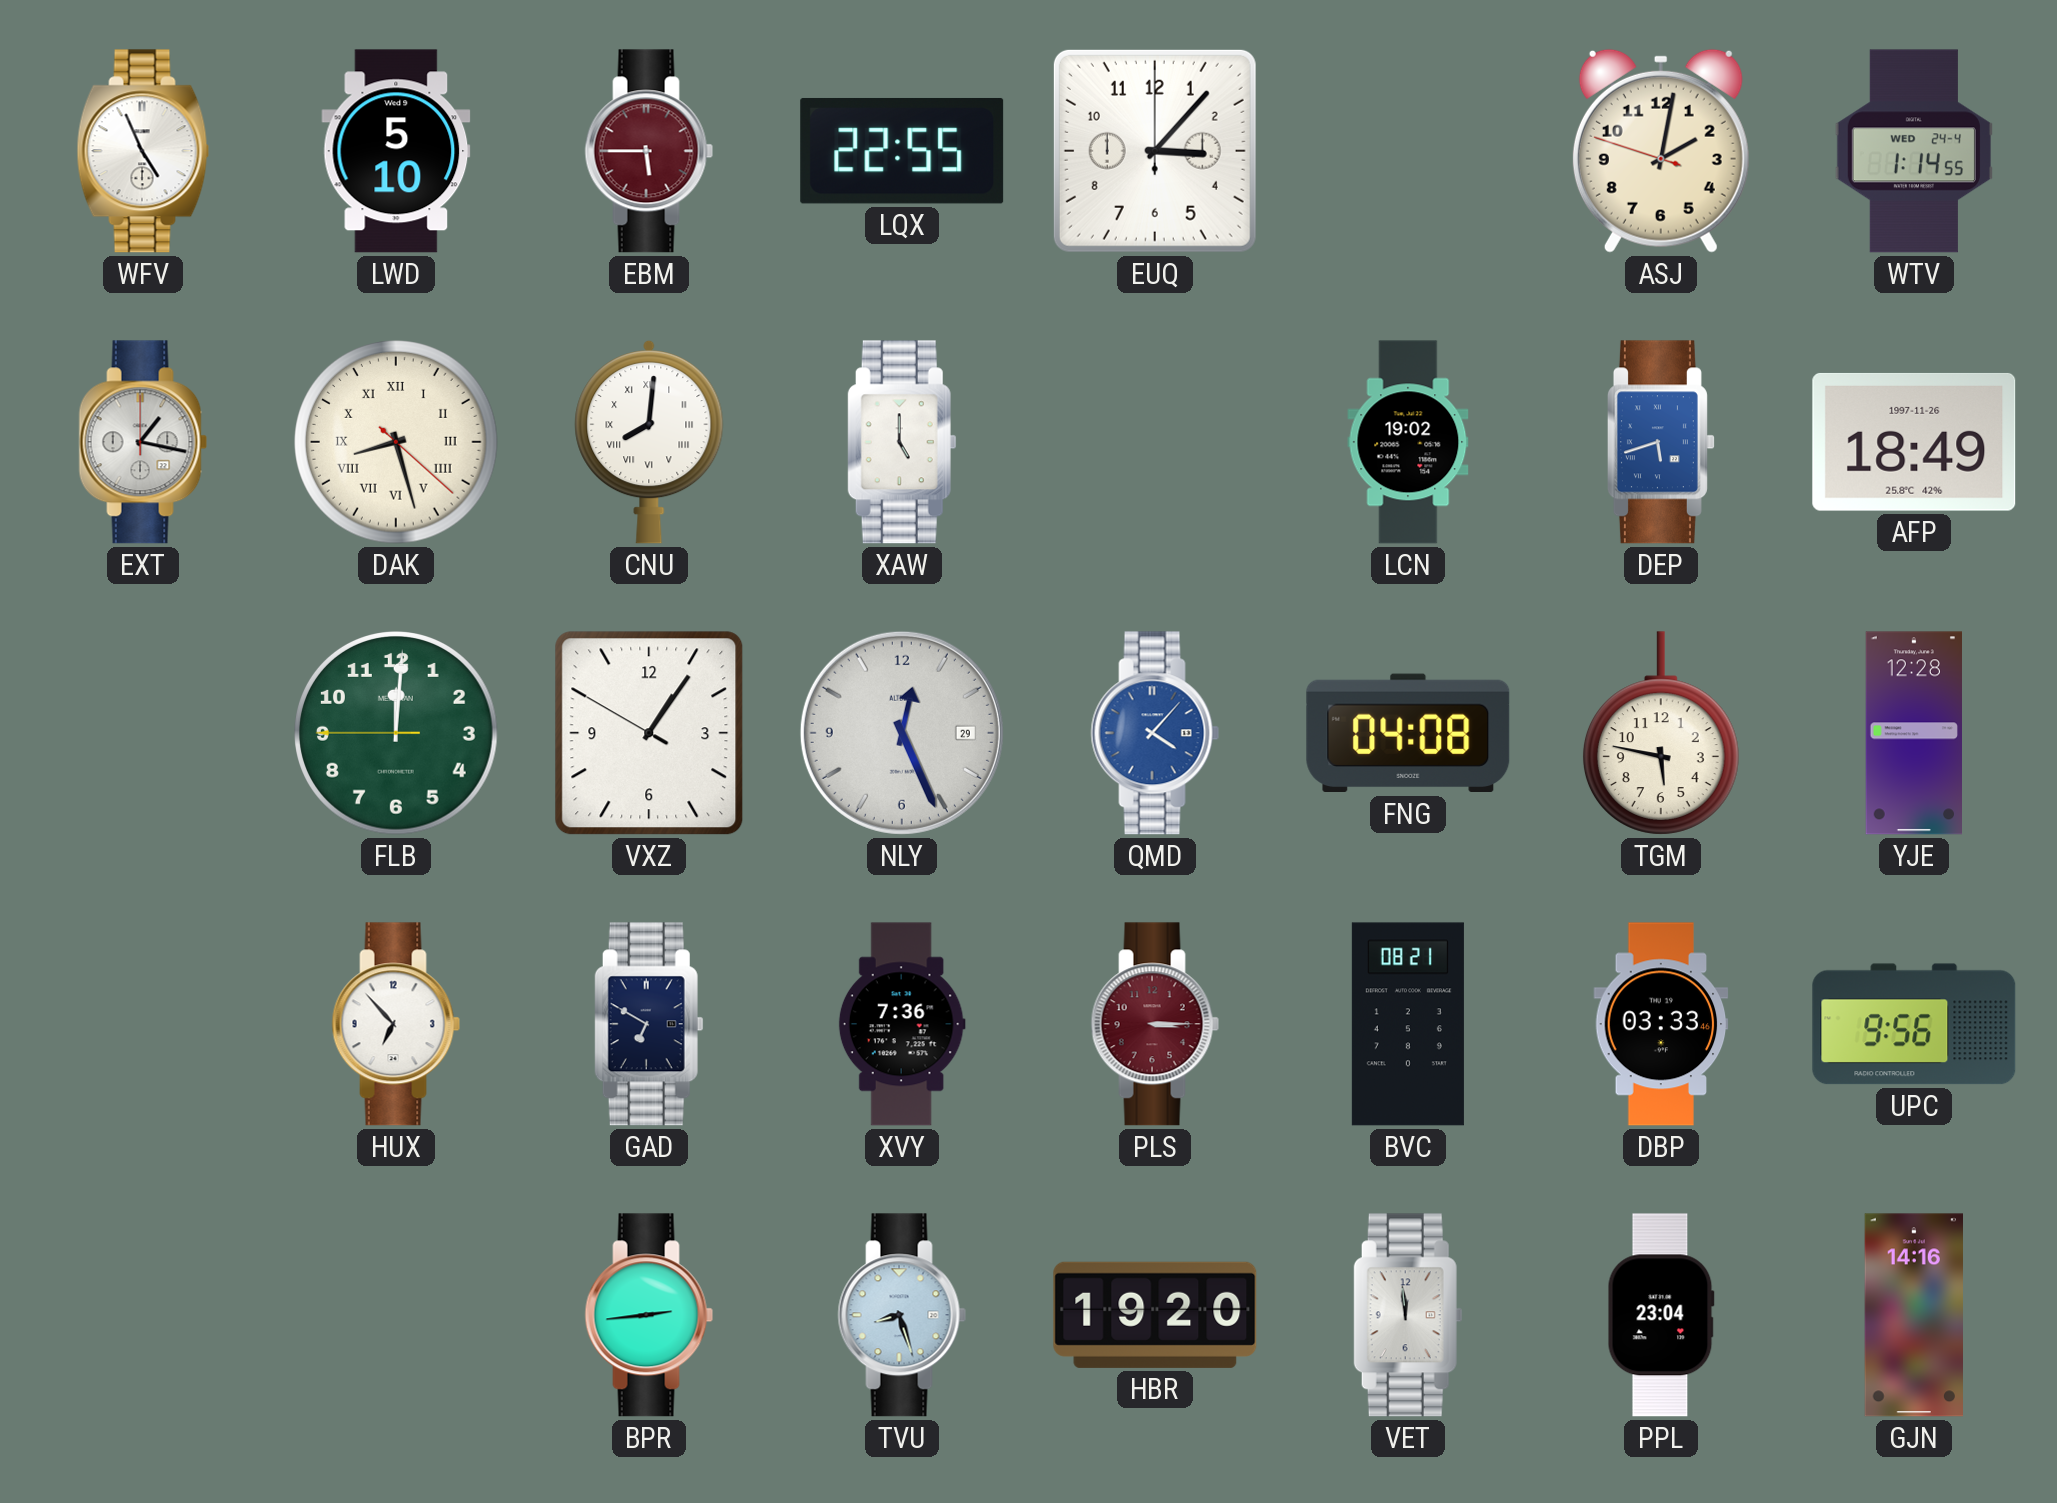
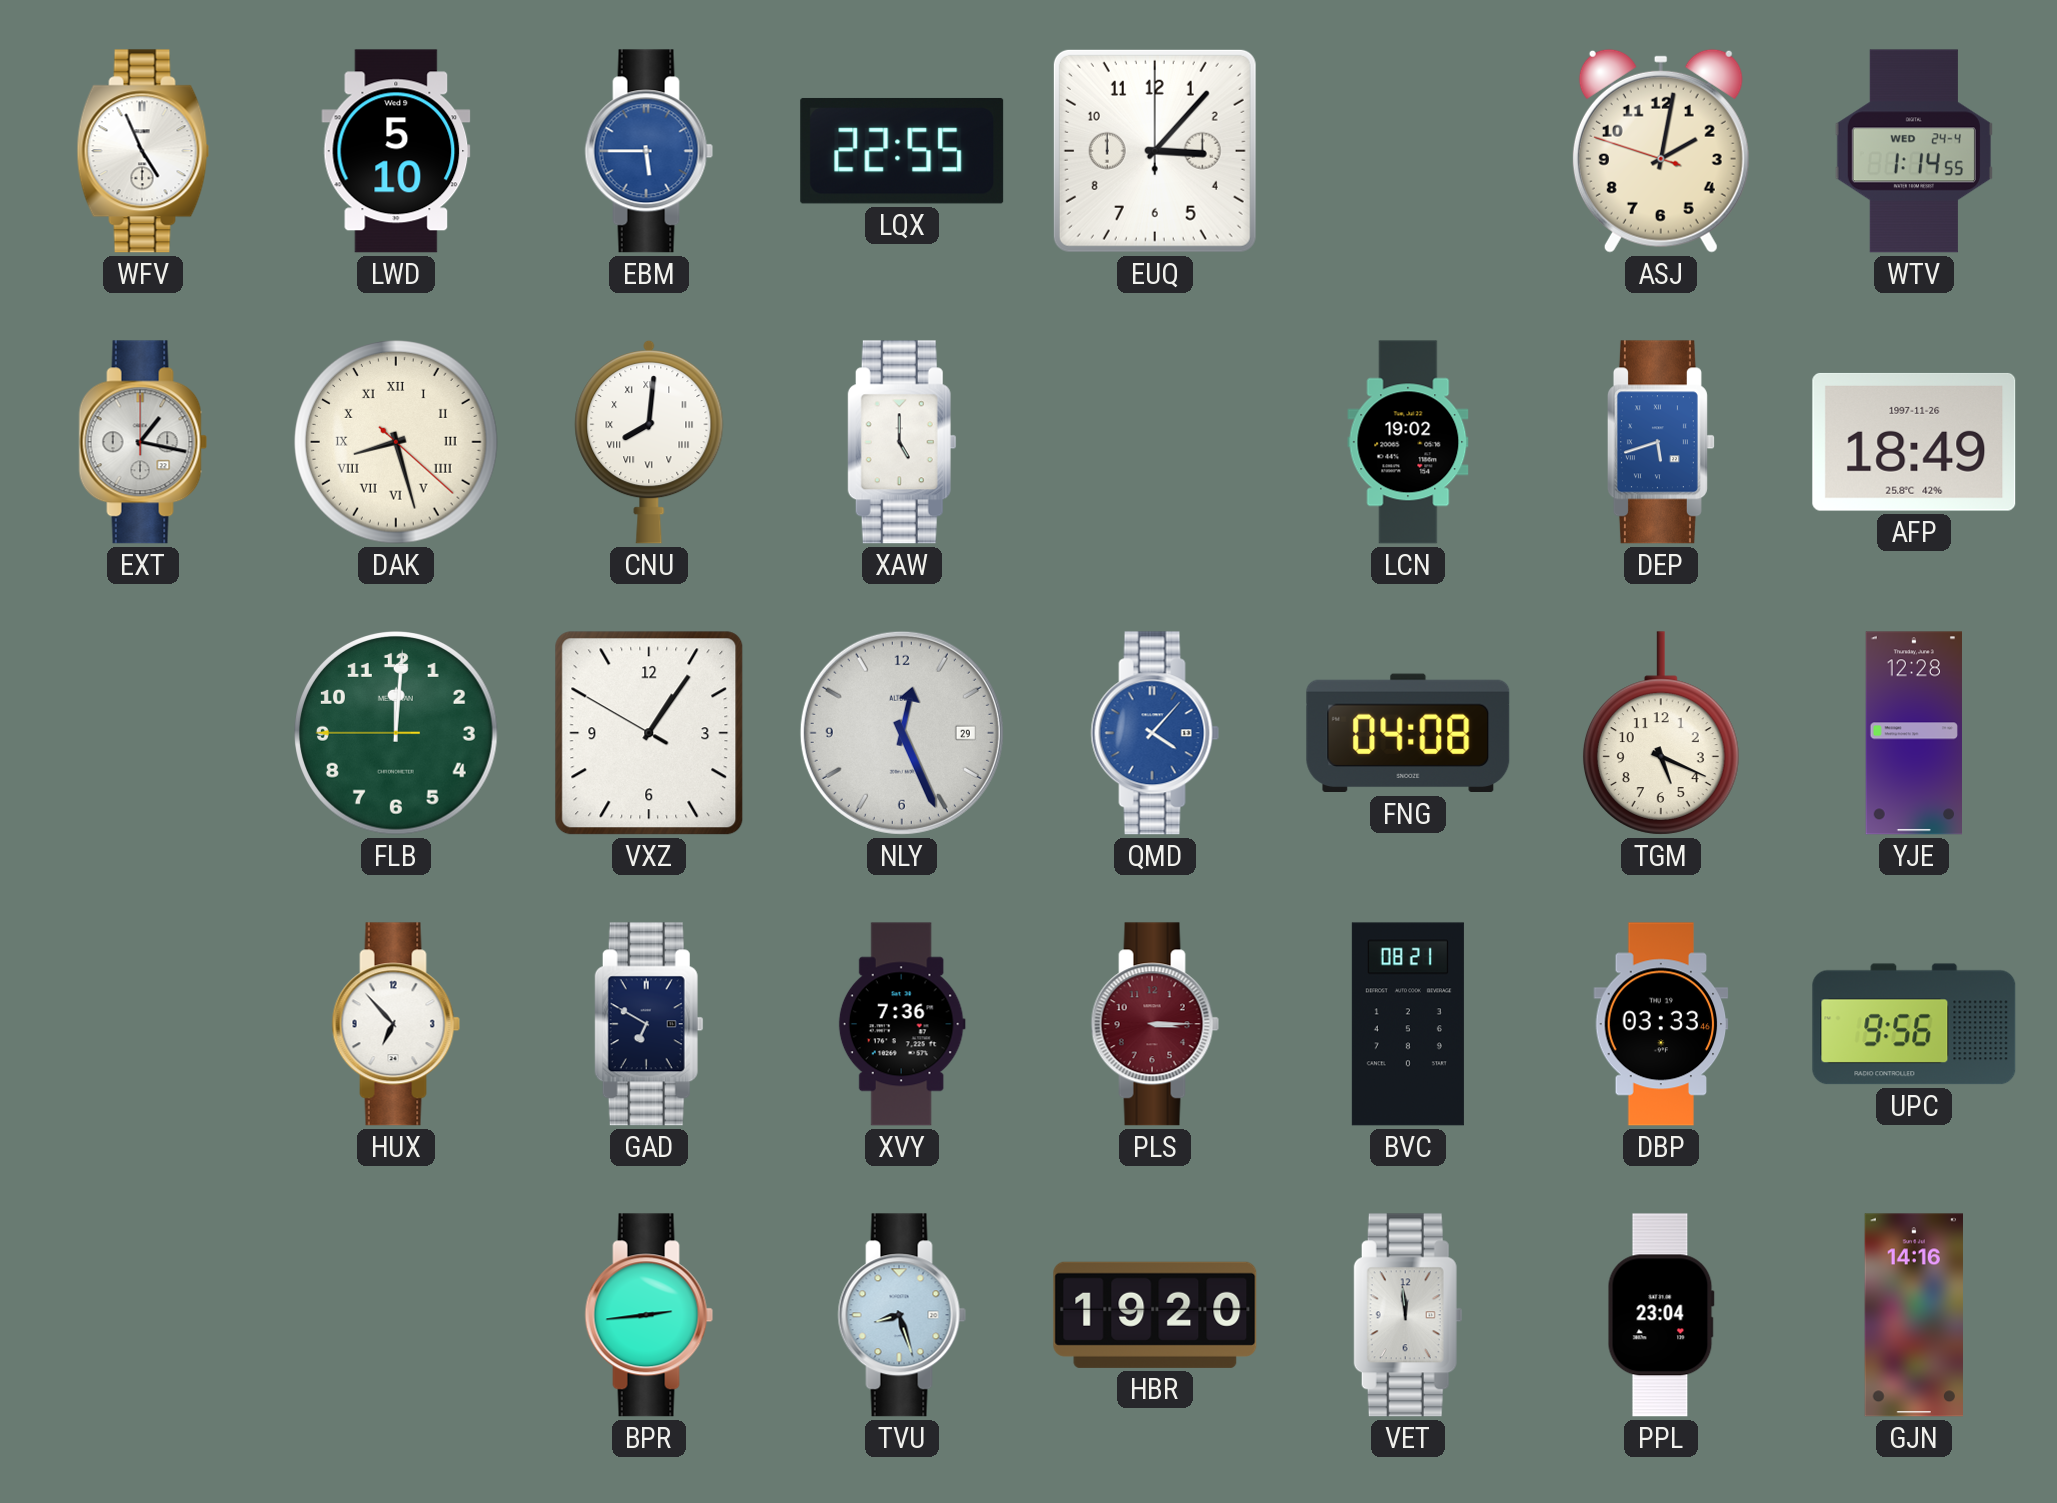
EBM dial: burgundy -> blue
TGM: 5:47 -> 5:19
